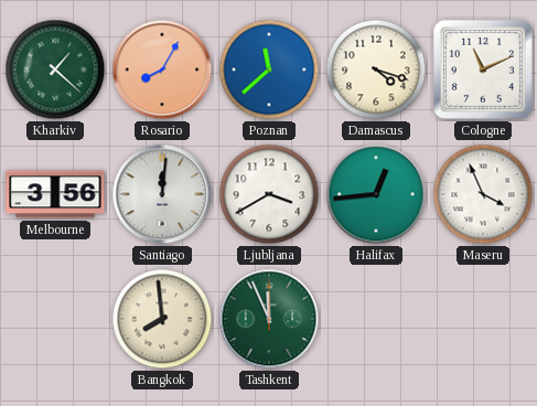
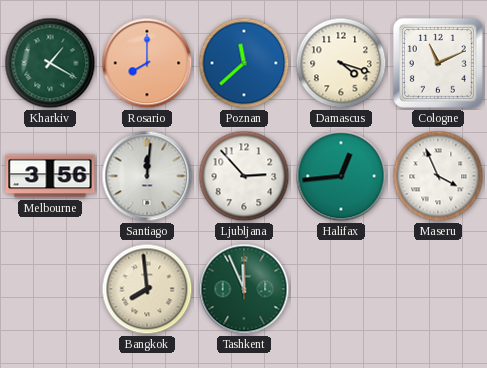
Kharkiv: 1:22 -> 1:20
Rosario: 8:05 -> 8:00
Ljubljana: 3:40 -> 2:53
